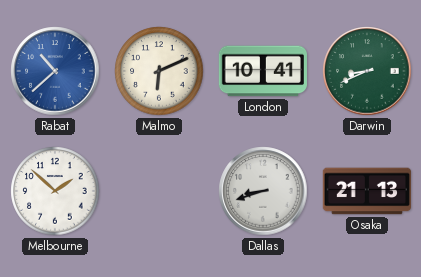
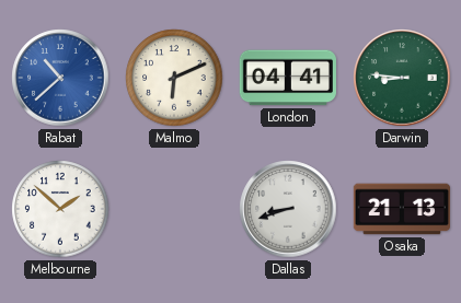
London: 10:41 -> 04:41
Darwin: 8:41 -> 8:46
